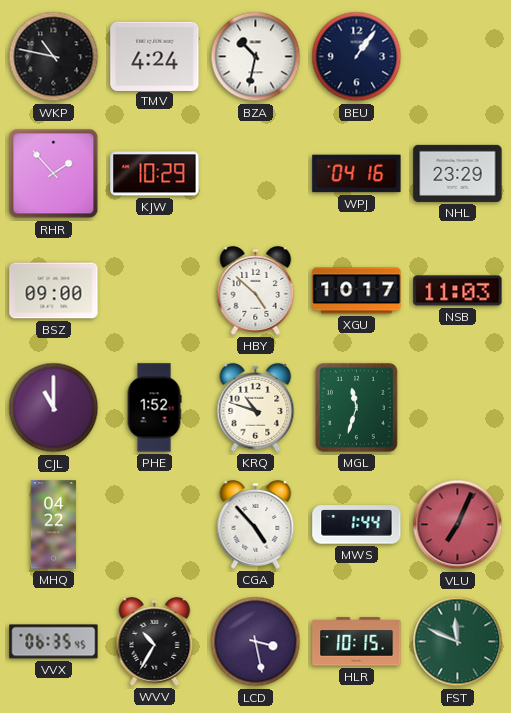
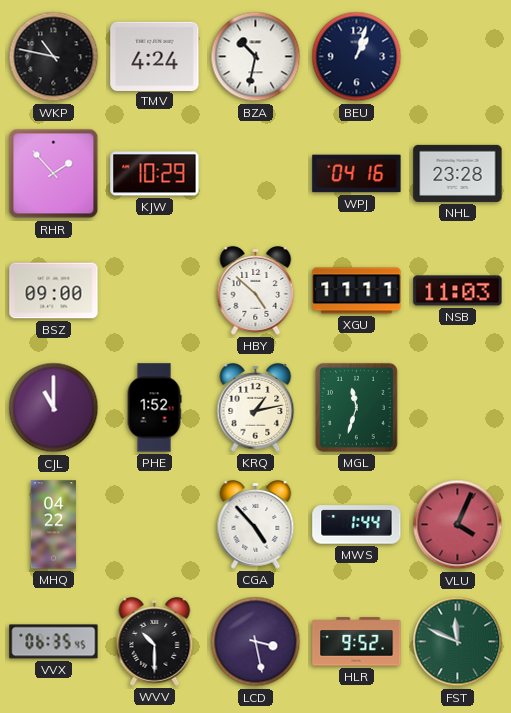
BEU: 1:06 -> 1:03
NHL: 23:29 -> 23:28
XGU: 10:17 -> 11:11
KRQ: 10:48 -> 1:13
VLU: 7:04 -> 4:04
WVV: 10:35 -> 10:30
HLR: 10:15 -> 9:52
